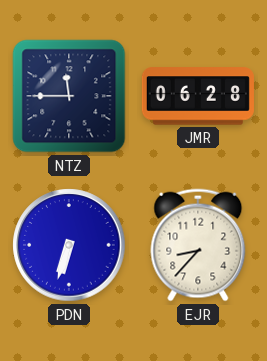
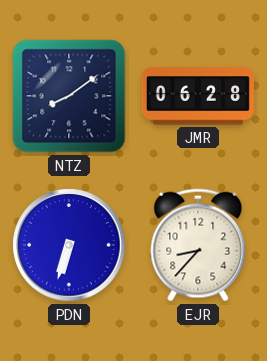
NTZ: 11:45 -> 8:09
